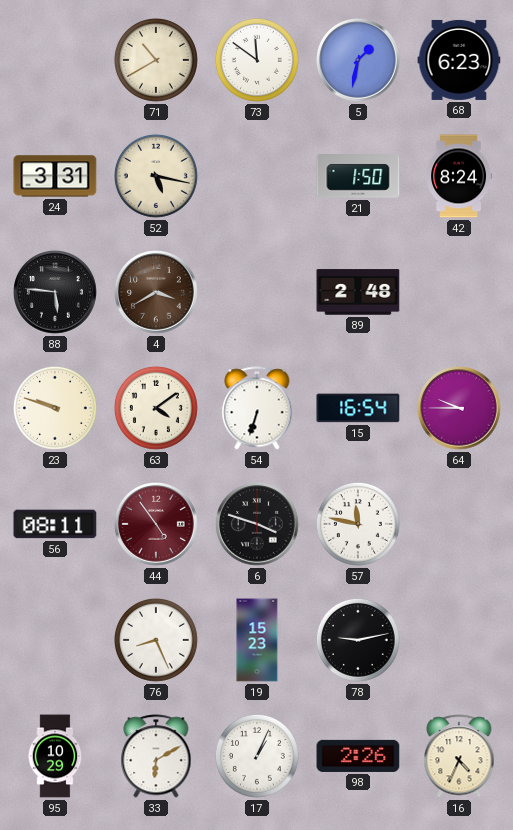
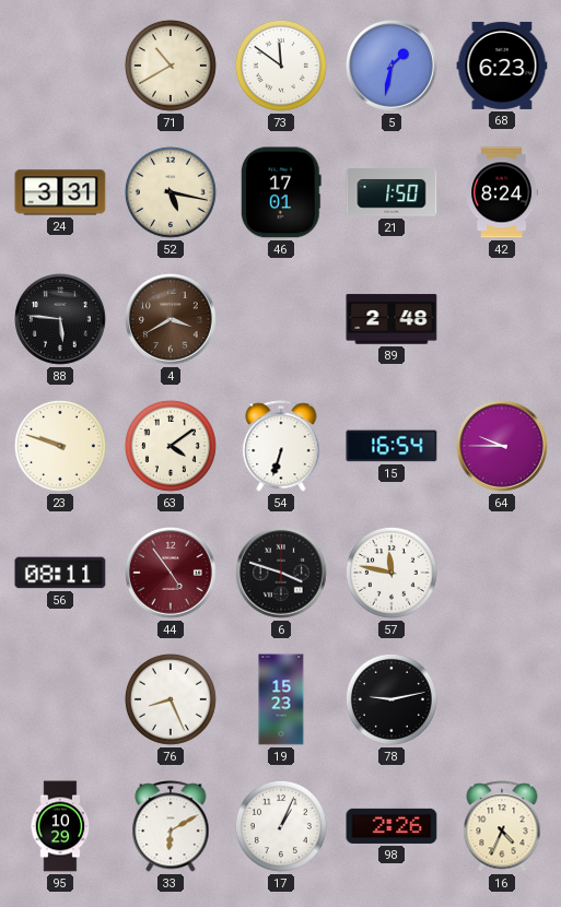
46: none -> 17:01
